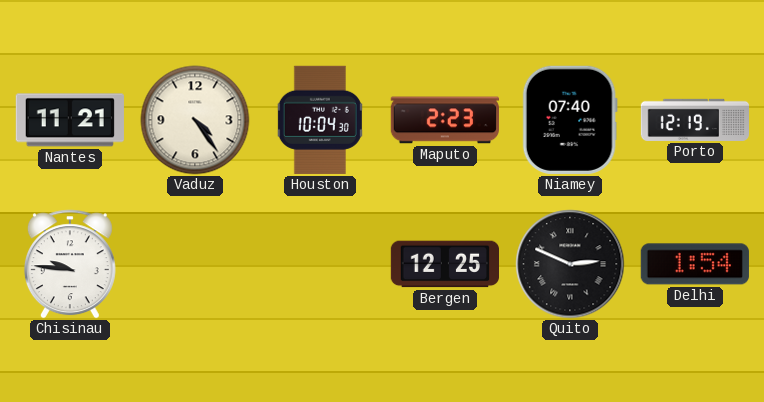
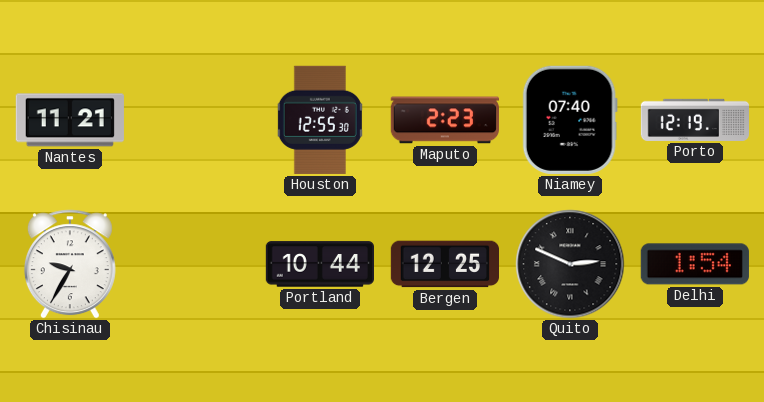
Vaduz: 4:24 -> none
Houston: 10:04 -> 12:55
Chisinau: 9:46 -> 9:35
Portland: none -> 10:44
